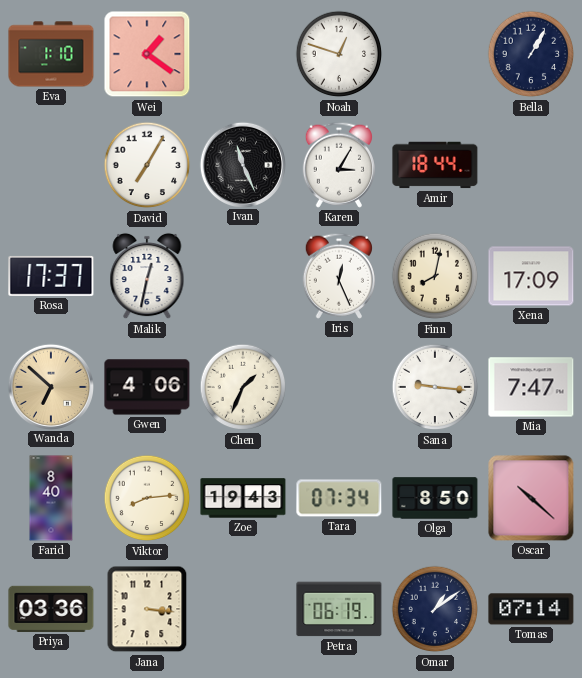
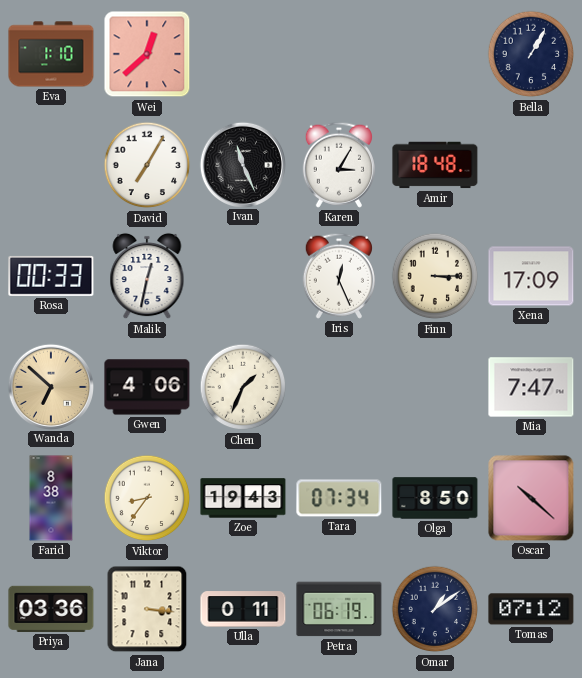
Wei: 1:21 -> 12:38
Noah: 12:48 -> none
Amir: 18:44 -> 18:48
Rosa: 17:37 -> 00:33
Finn: 8:02 -> 3:15
Sana: 9:16 -> none
Farid: 8:40 -> 8:38
Viktor: 8:14 -> 8:36
Ulla: none -> 0:11
Tomas: 07:14 -> 07:12
